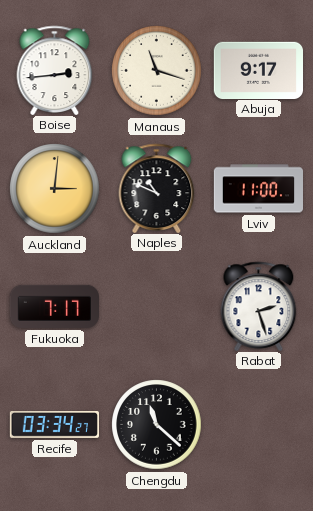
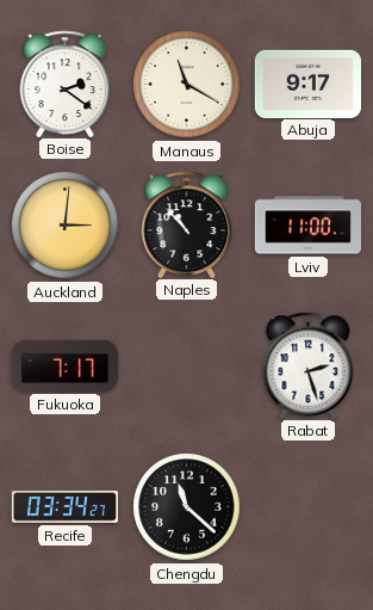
Boise: 2:44 -> 2:21
Manaus: 11:18 -> 11:20
Naples: 10:49 -> 10:53
